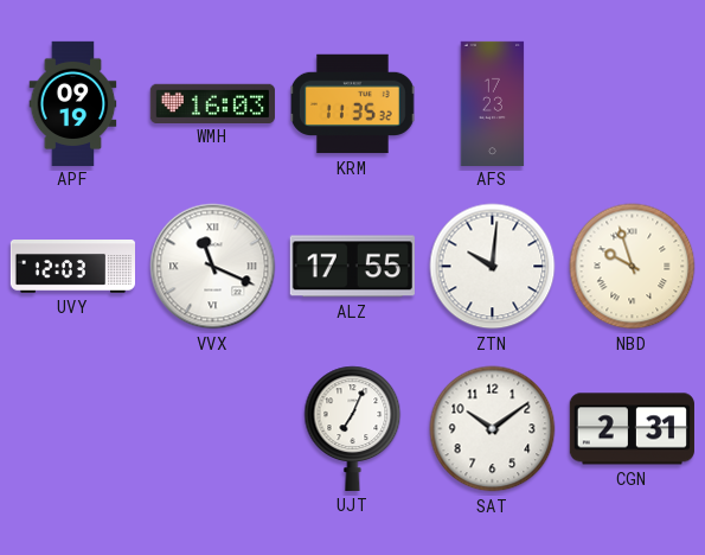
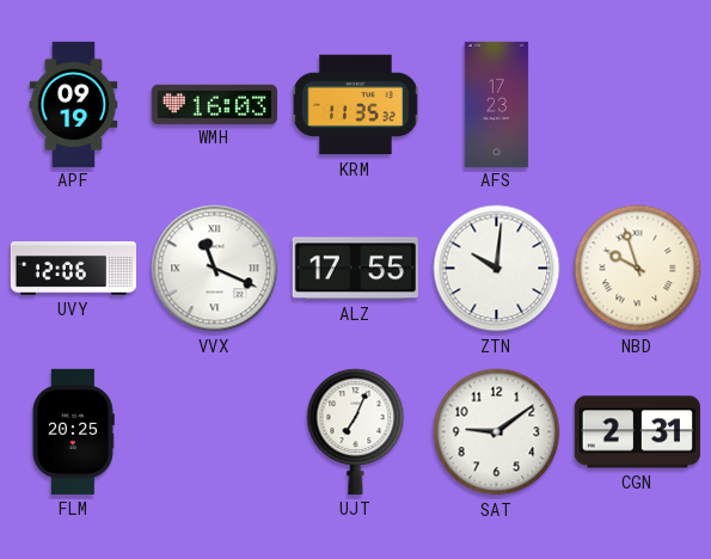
UVY: 12:03 -> 12:06
FLM: none -> 20:25
SAT: 10:09 -> 9:09
